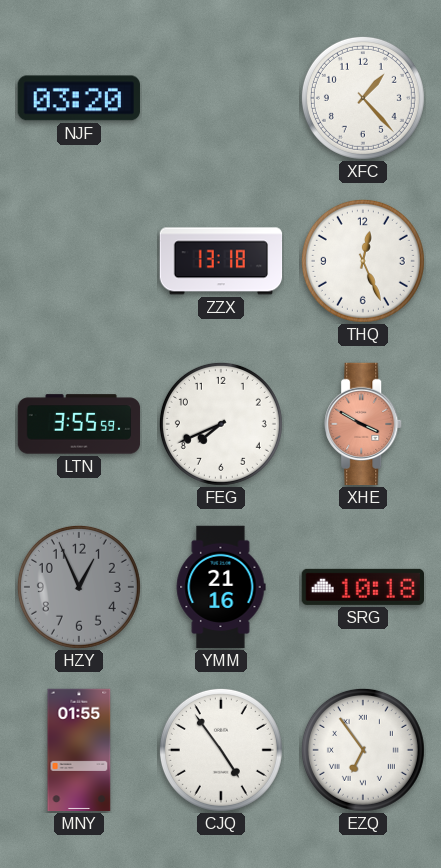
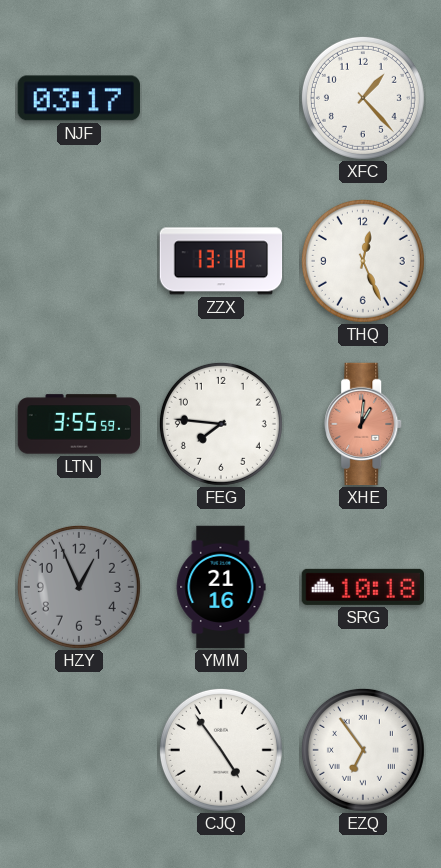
NJF: 03:20 -> 03:17
FEG: 7:41 -> 7:46
XHE: 3:50 -> 1:01
MNY: 01:55 -> none
